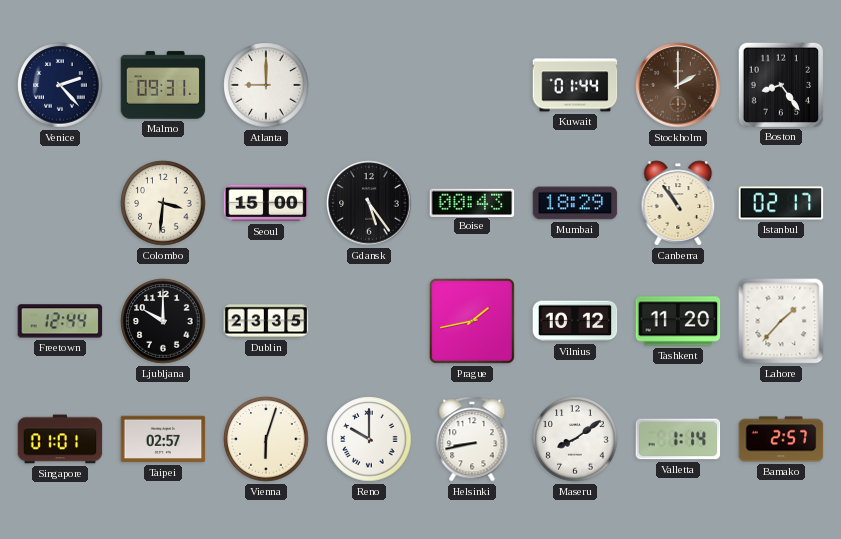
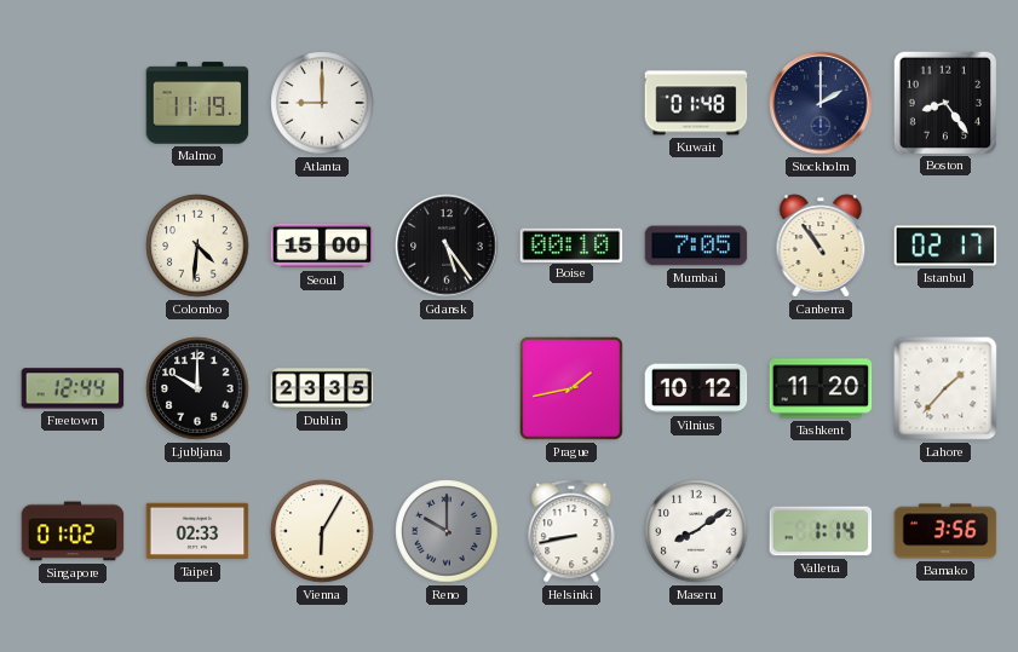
Venice: 2:23 -> none
Malmo: 09:31 -> 11:19
Kuwait: 01:44 -> 01:48
Stockholm dial: brown -> navy
Colombo: 3:31 -> 4:31
Boise: 00:43 -> 00:10
Mumbai: 18:29 -> 7:05
Singapore: 01:01 -> 01:02
Taipei: 02:57 -> 02:33
Vienna: 6:03 -> 6:05
Reno dial: white -> grey
Bamako: 2:57 -> 3:56
